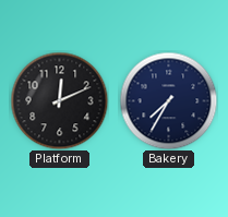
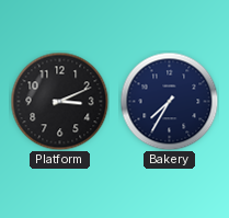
Platform: 12:11 -> 3:11
